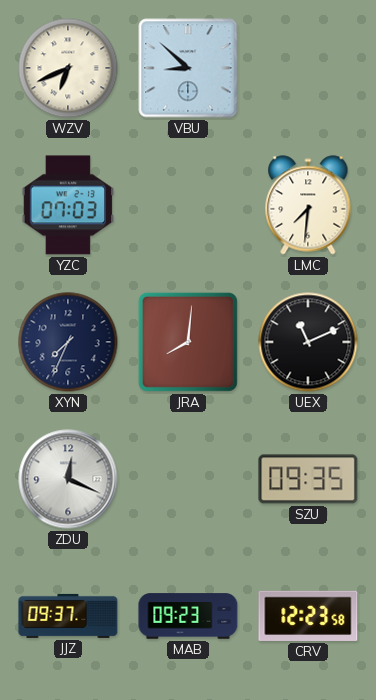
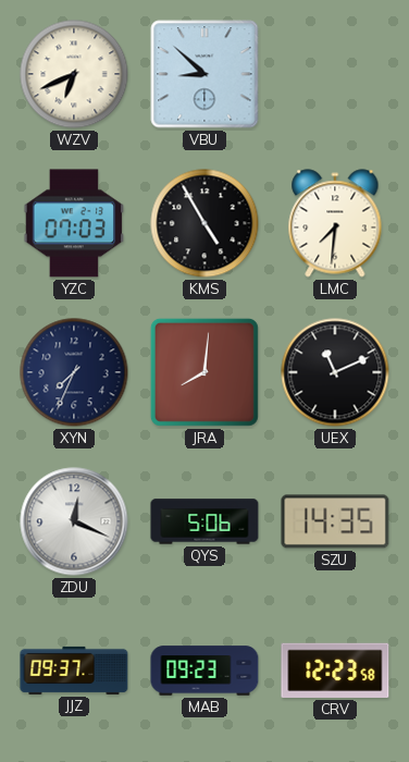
KMS: none -> 4:55
QYS: none -> 5:06
SZU: 09:35 -> 14:35
